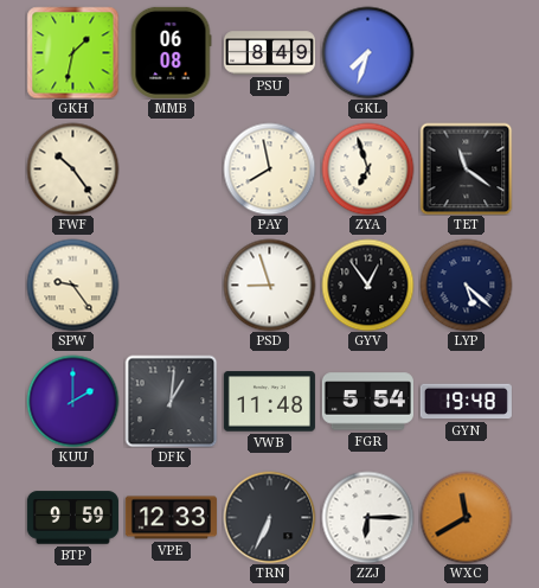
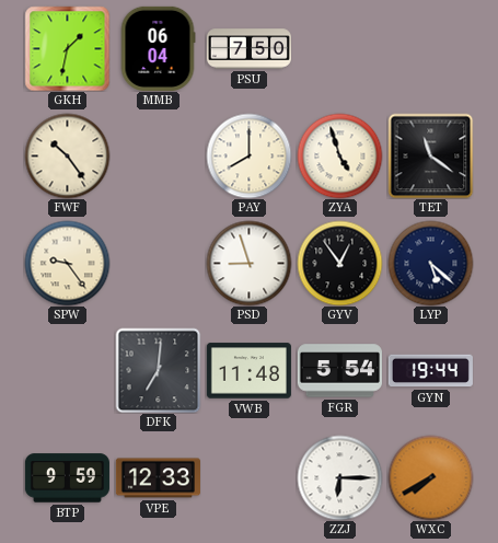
MMB: 06:08 -> 06:04
PSU: 8:49 -> 7:50
GKL: 7:33 -> none
PAY: 7:58 -> 8:00
ZYA: 6:57 -> 4:57
KUU: 2:00 -> none
DFK: 1:01 -> 7:01
GYN: 19:48 -> 19:44
TRN: 6:34 -> none
WXC: 11:40 -> 7:40
